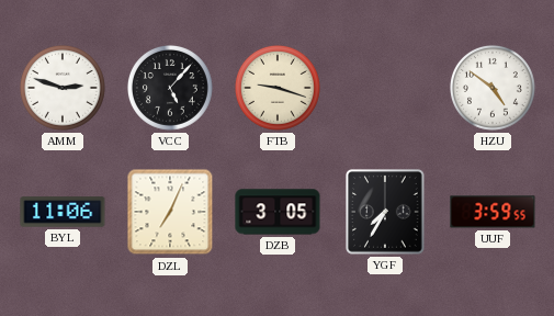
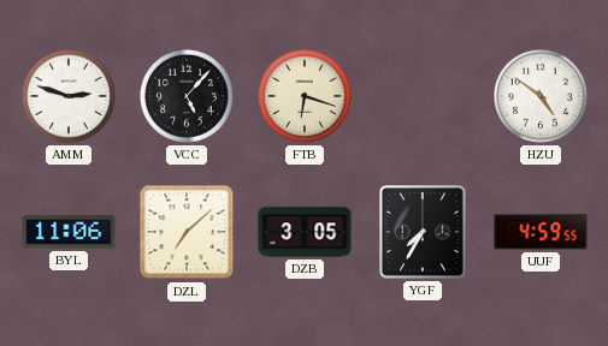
FTB: 9:18 -> 6:18
DZL: 7:04 -> 7:08
UUF: 3:59 -> 4:59
